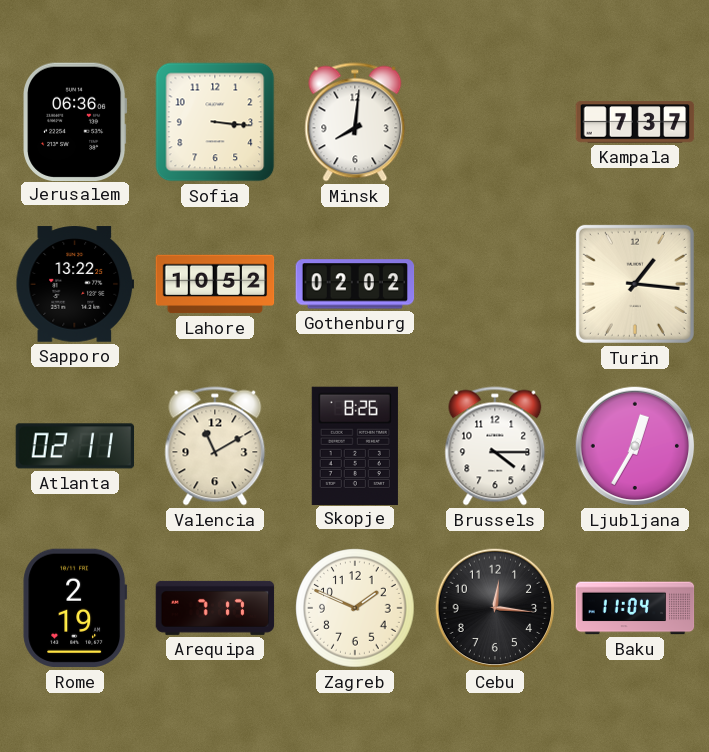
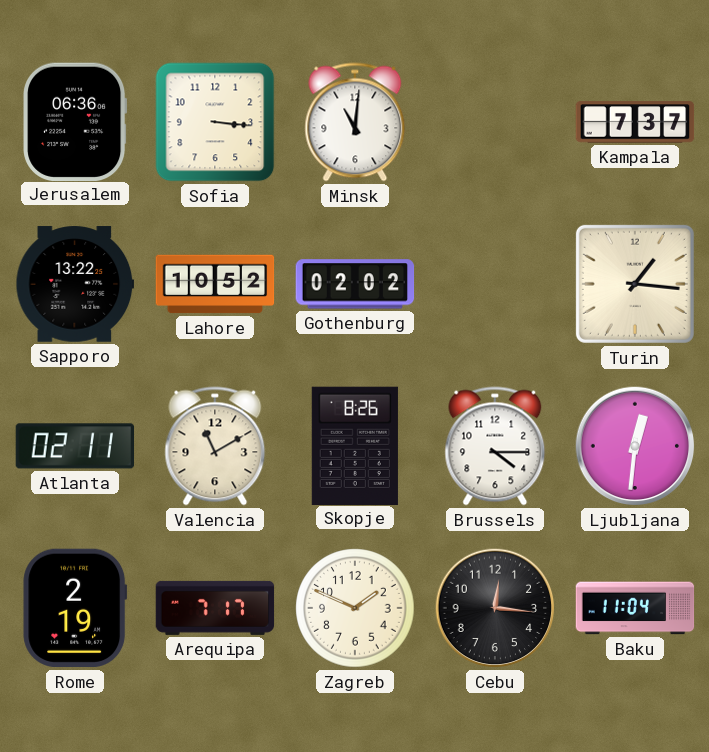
Minsk: 8:01 -> 11:01
Ljubljana: 12:35 -> 12:31
